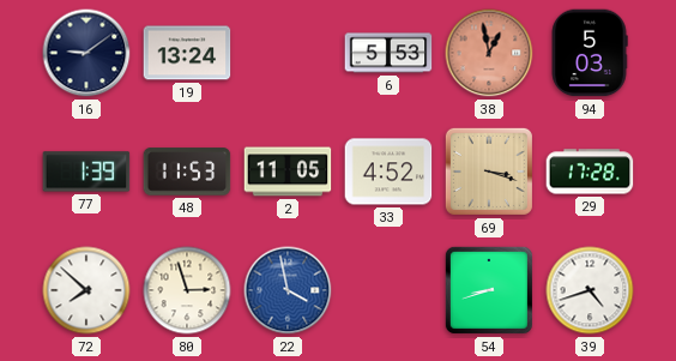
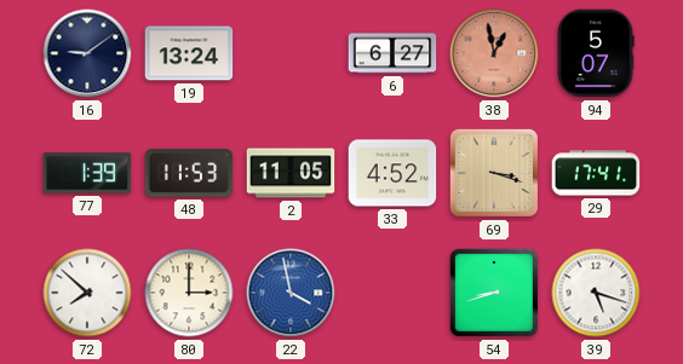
6: 5:53 -> 6:27
94: 5:03 -> 5:07
29: 17:28 -> 17:41
80: 2:57 -> 3:00
39: 4:42 -> 5:18
